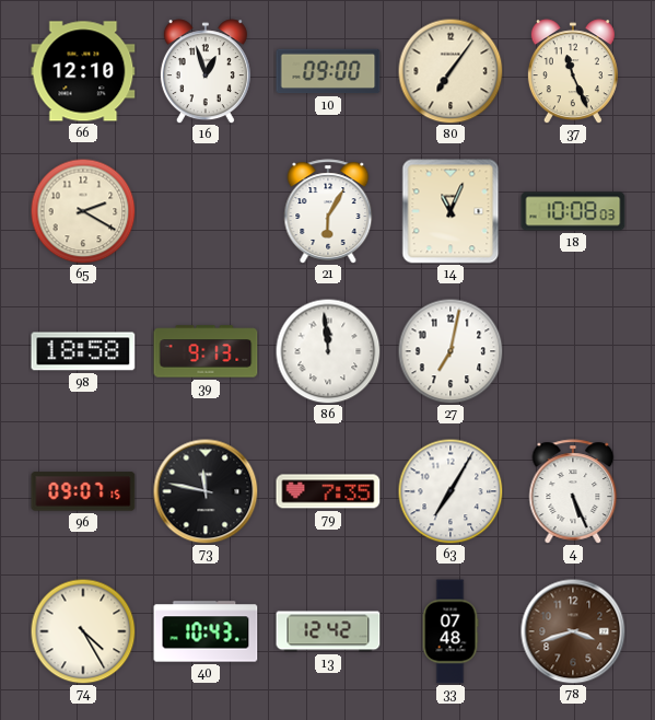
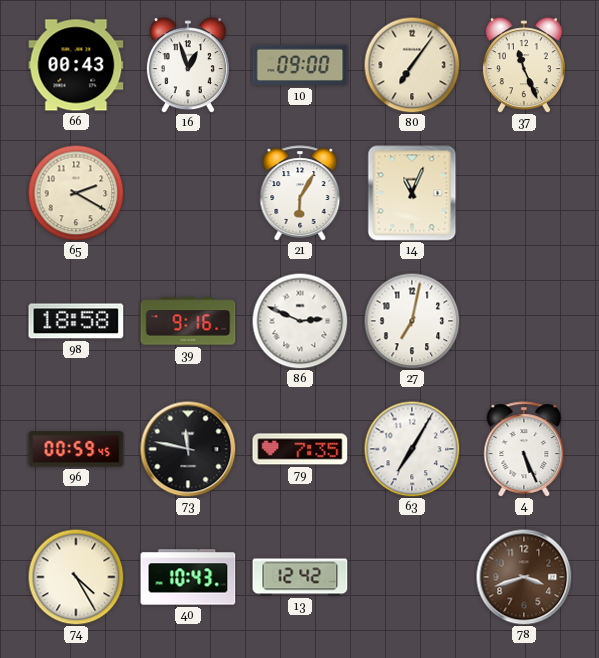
66: 12:10 -> 00:43
18: 10:08 -> none
39: 9:13 -> 9:16
86: 11:59 -> 2:49
96: 09:07 -> 00:59
33: 07:48 -> none
